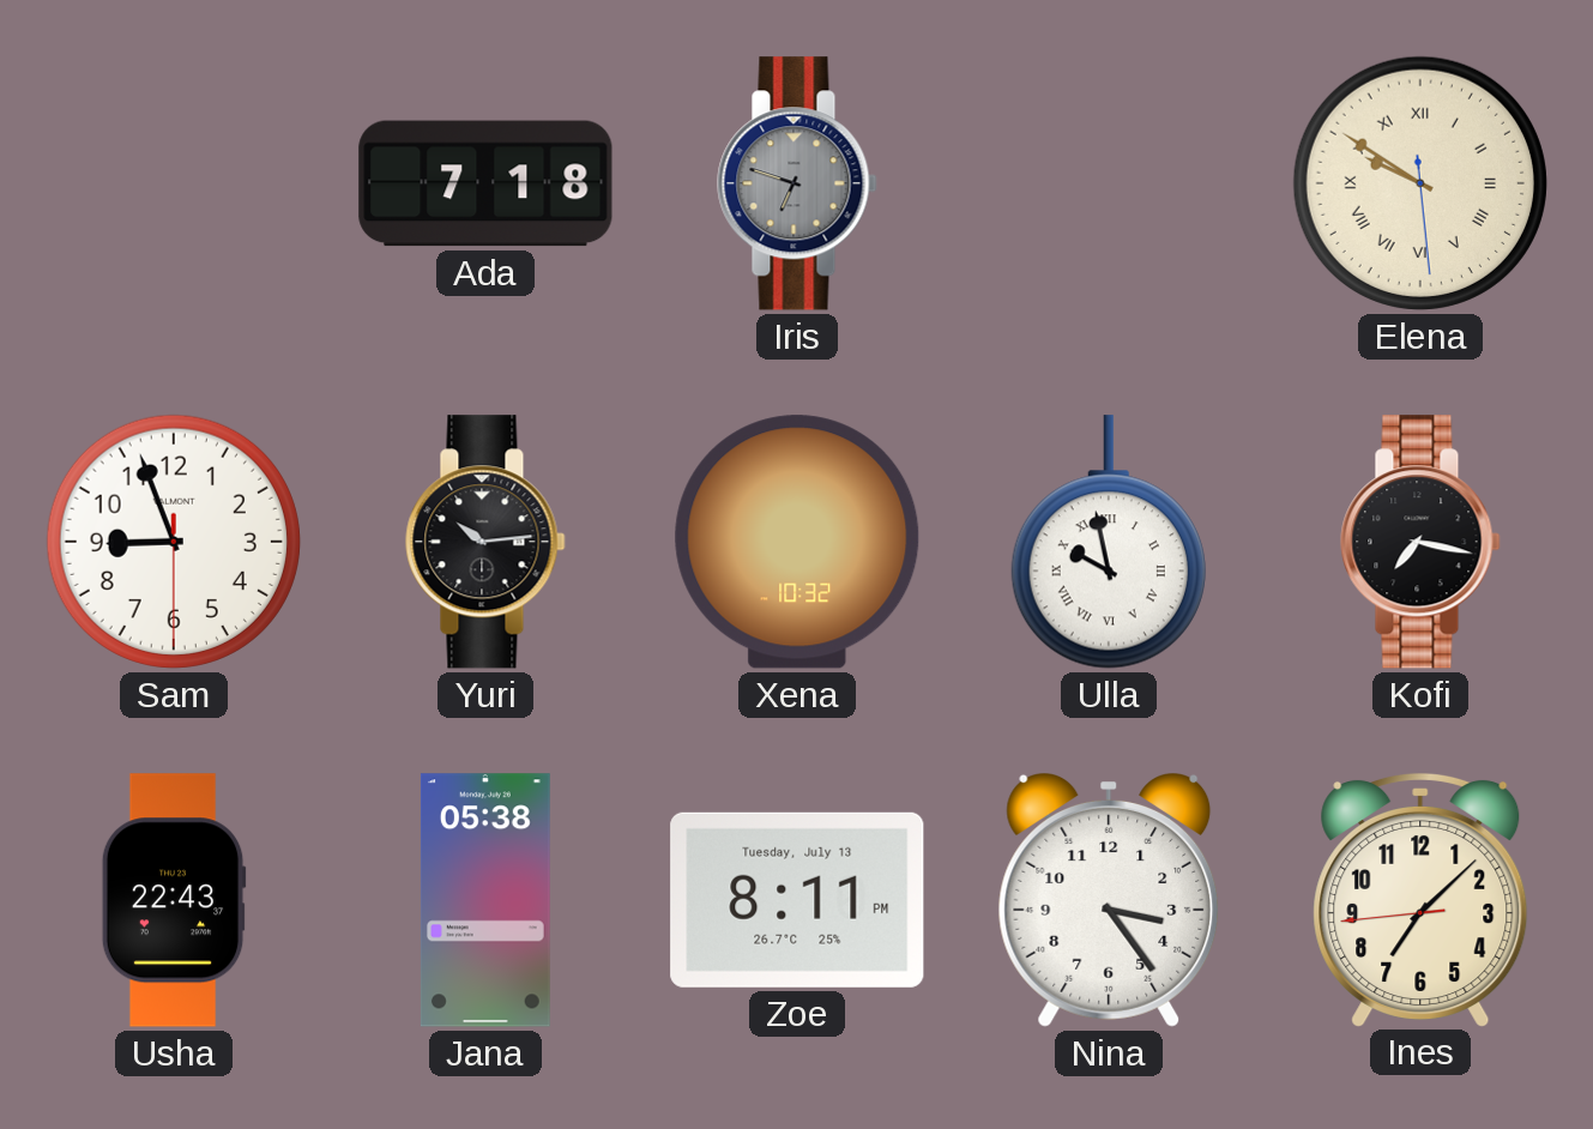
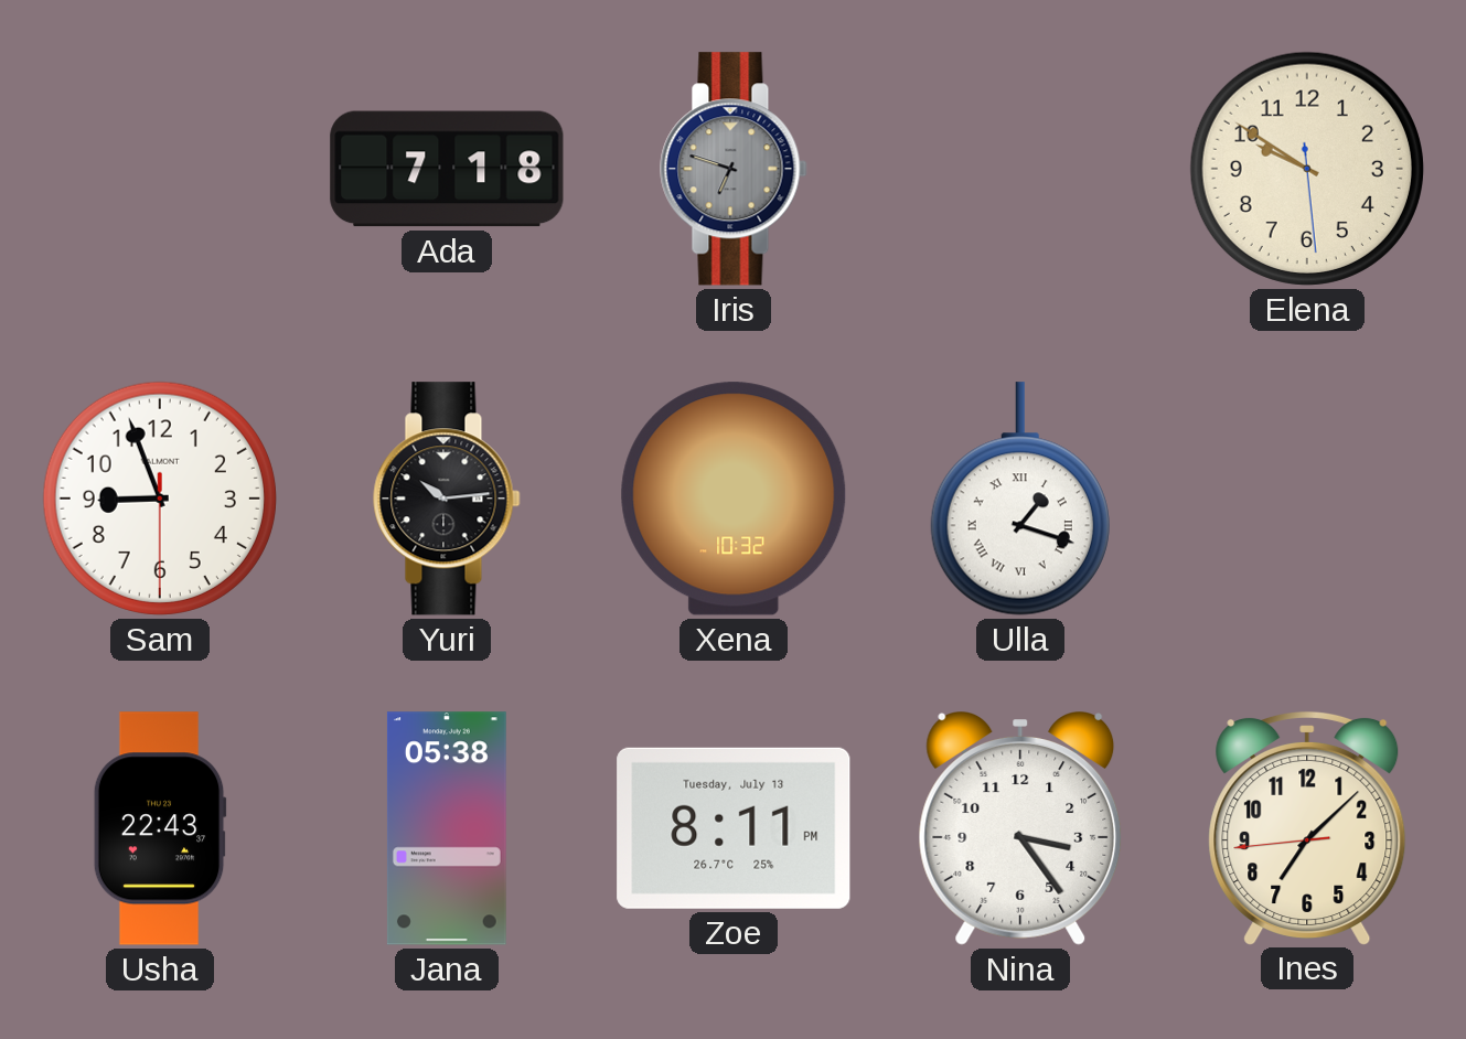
Elena numerals: Roman -> Arabic
Ulla: 9:58 -> 1:18
Kofi: 7:17 -> none
